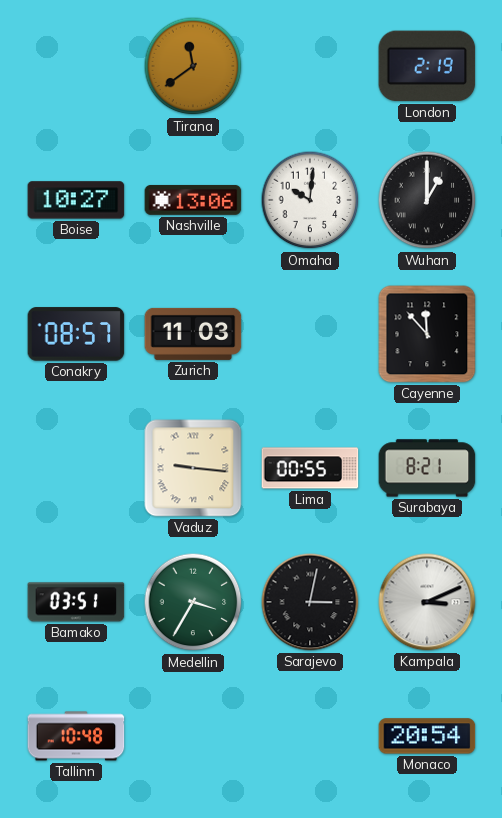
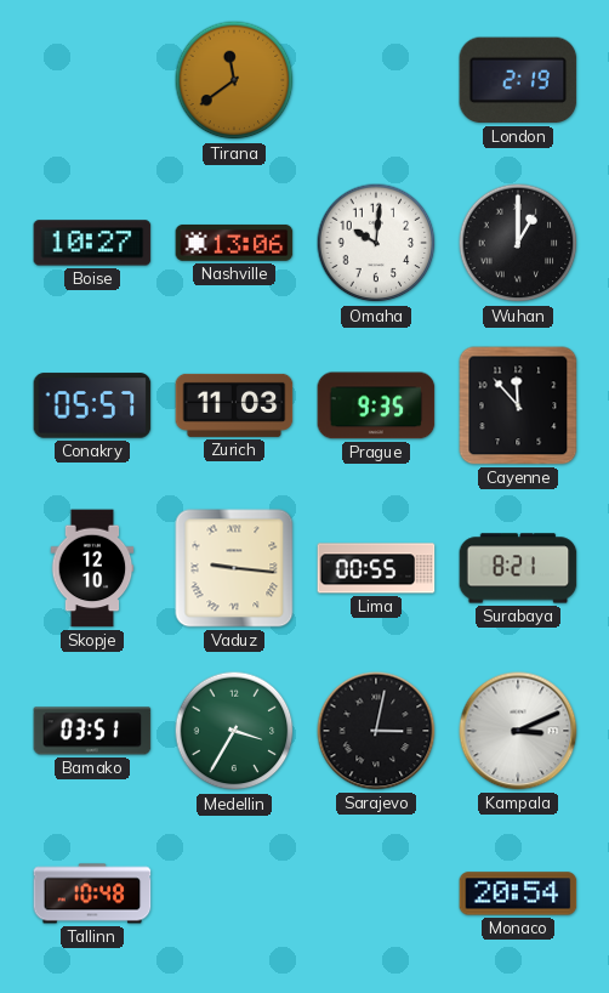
Conakry: 08:57 -> 05:57
Prague: none -> 9:35
Skopje: none -> 12:10
